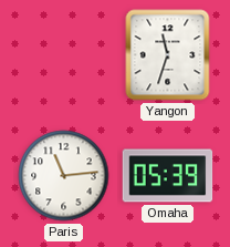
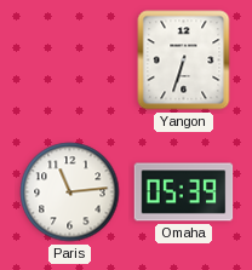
Yangon: 11:33 -> 6:33
